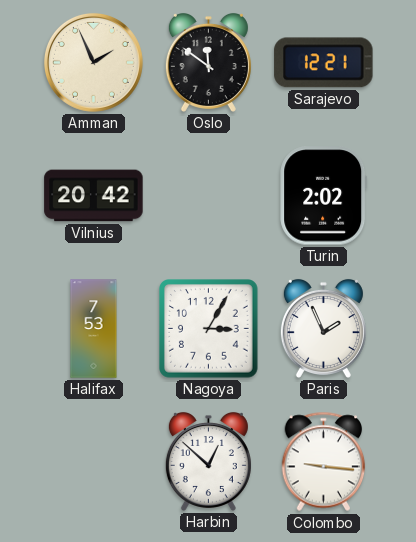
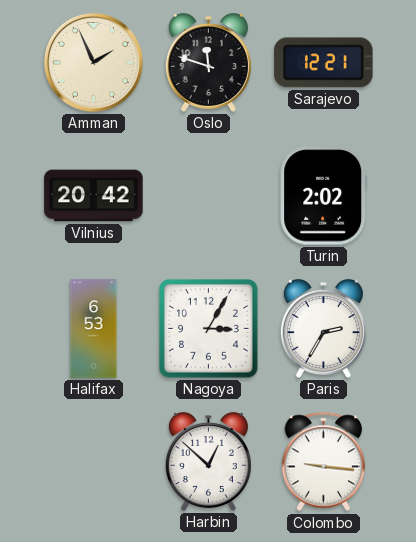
Oslo: 11:51 -> 11:48
Halifax: 7:53 -> 6:53
Paris: 1:56 -> 2:35
